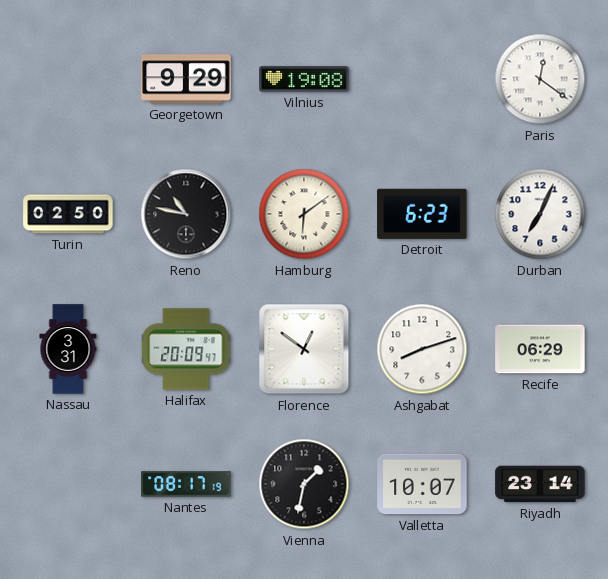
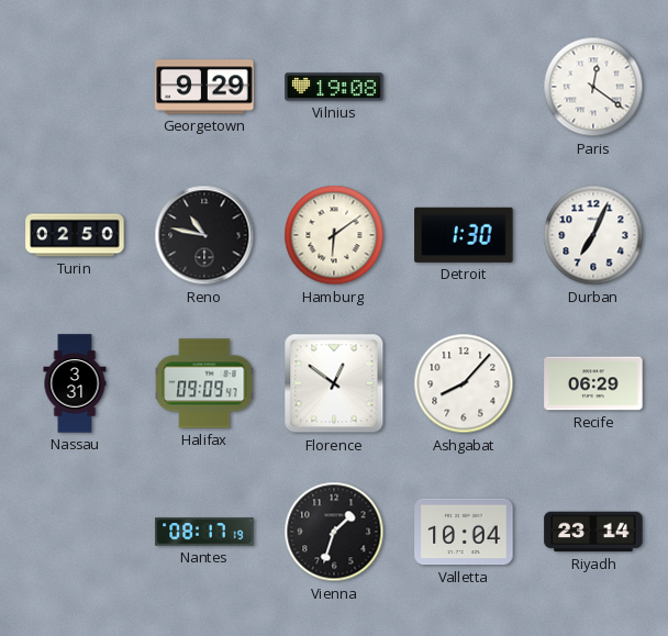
Detroit: 6:23 -> 1:30
Halifax: 20:09 -> 09:09
Ashgabat: 8:12 -> 8:07
Vienna: 1:32 -> 1:33
Valletta: 10:07 -> 10:04
